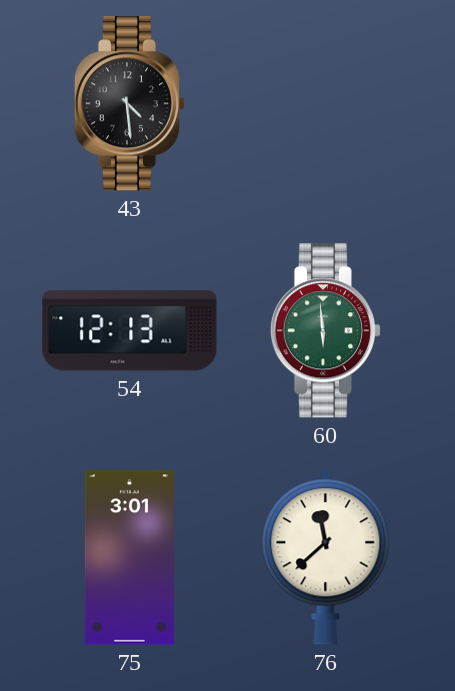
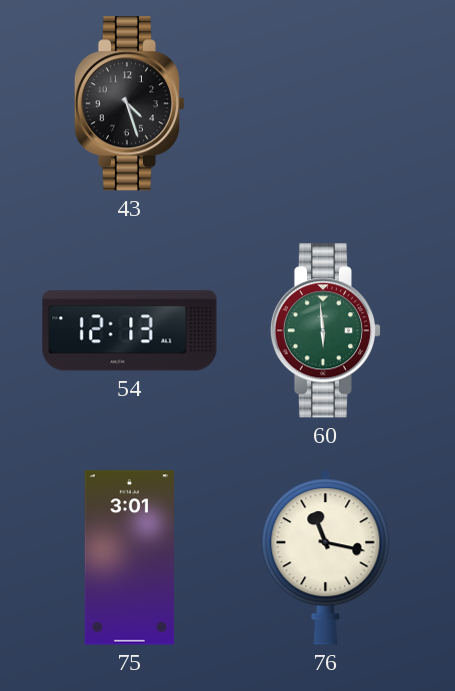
43: 4:29 -> 4:27
76: 11:38 -> 11:17
